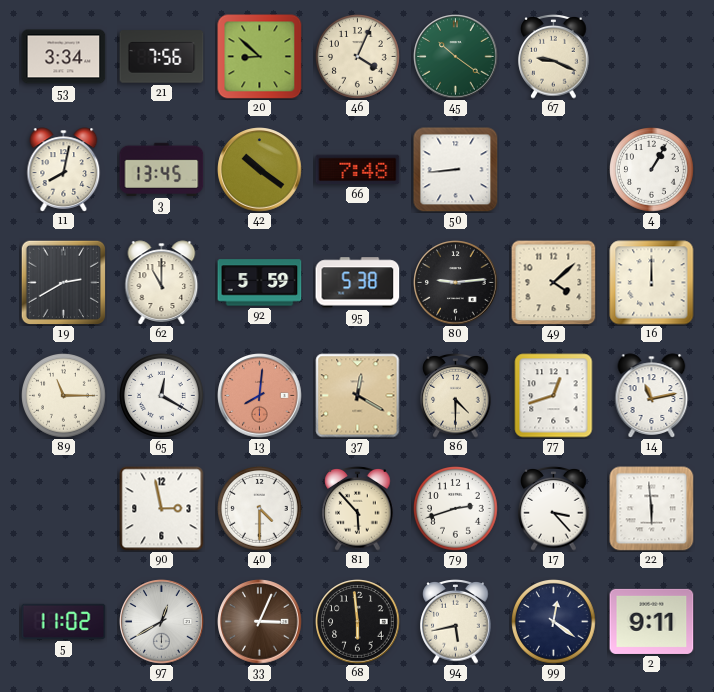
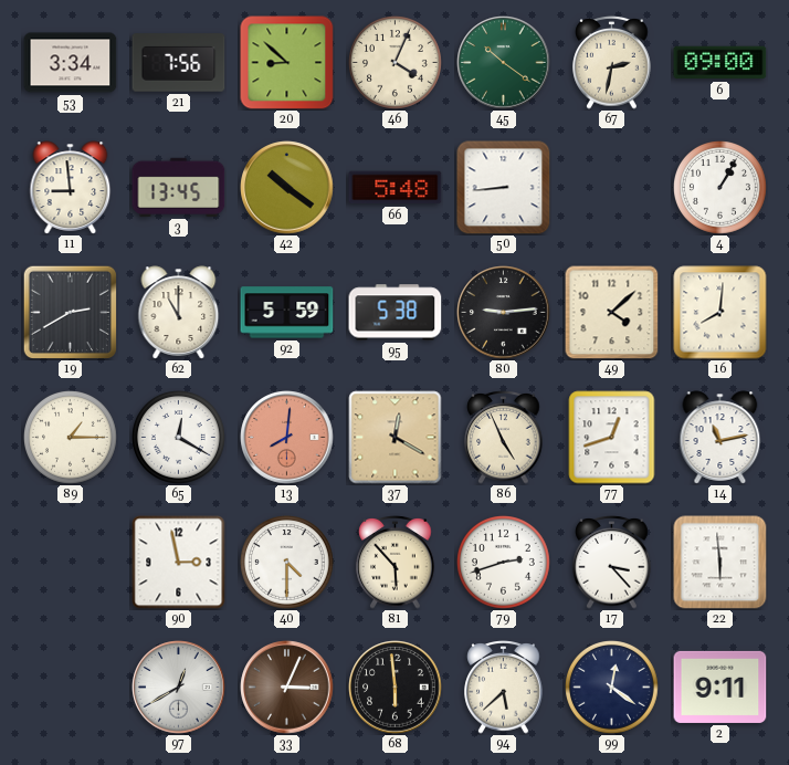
67: 9:19 -> 2:32
6: none -> 09:00
11: 8:02 -> 8:59
66: 7:48 -> 5:48
16: 12:00 -> 8:01
89: 11:15 -> 1:15
86: 4:30 -> 4:56
5: 11:02 -> none
94: 5:43 -> 5:38
